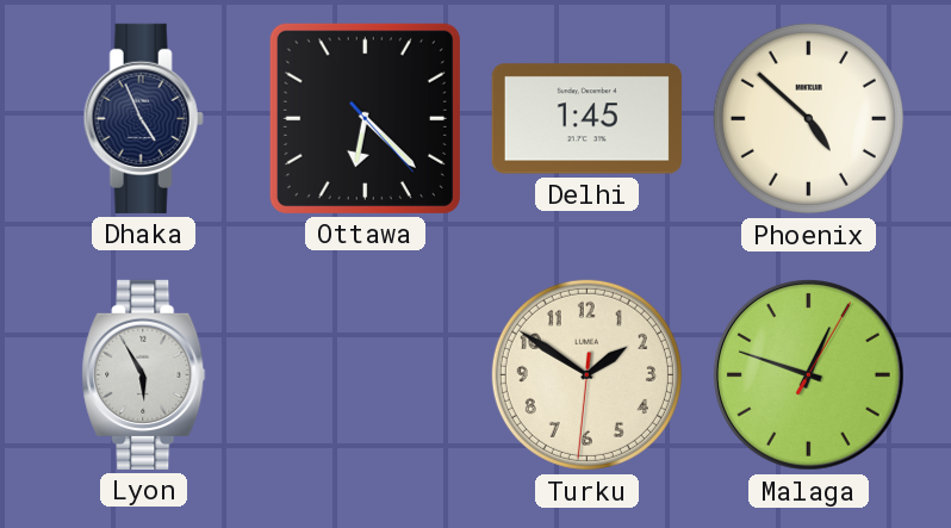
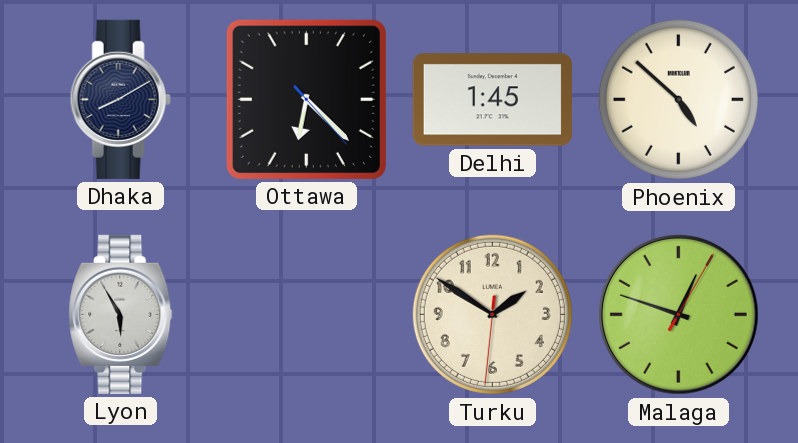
Dhaka: 4:56 -> 8:10
